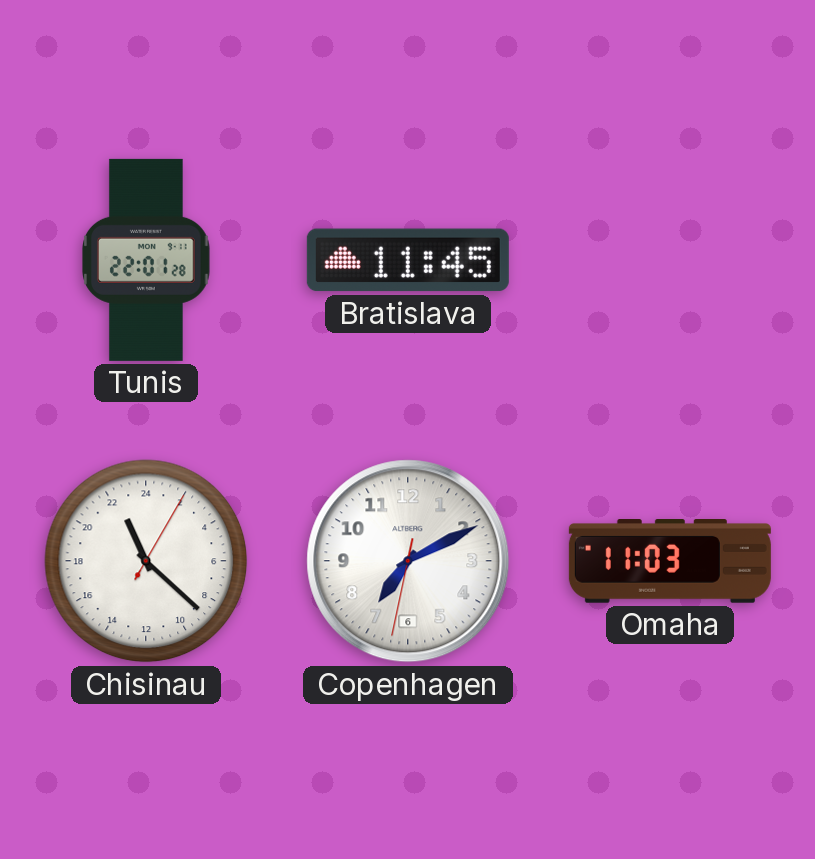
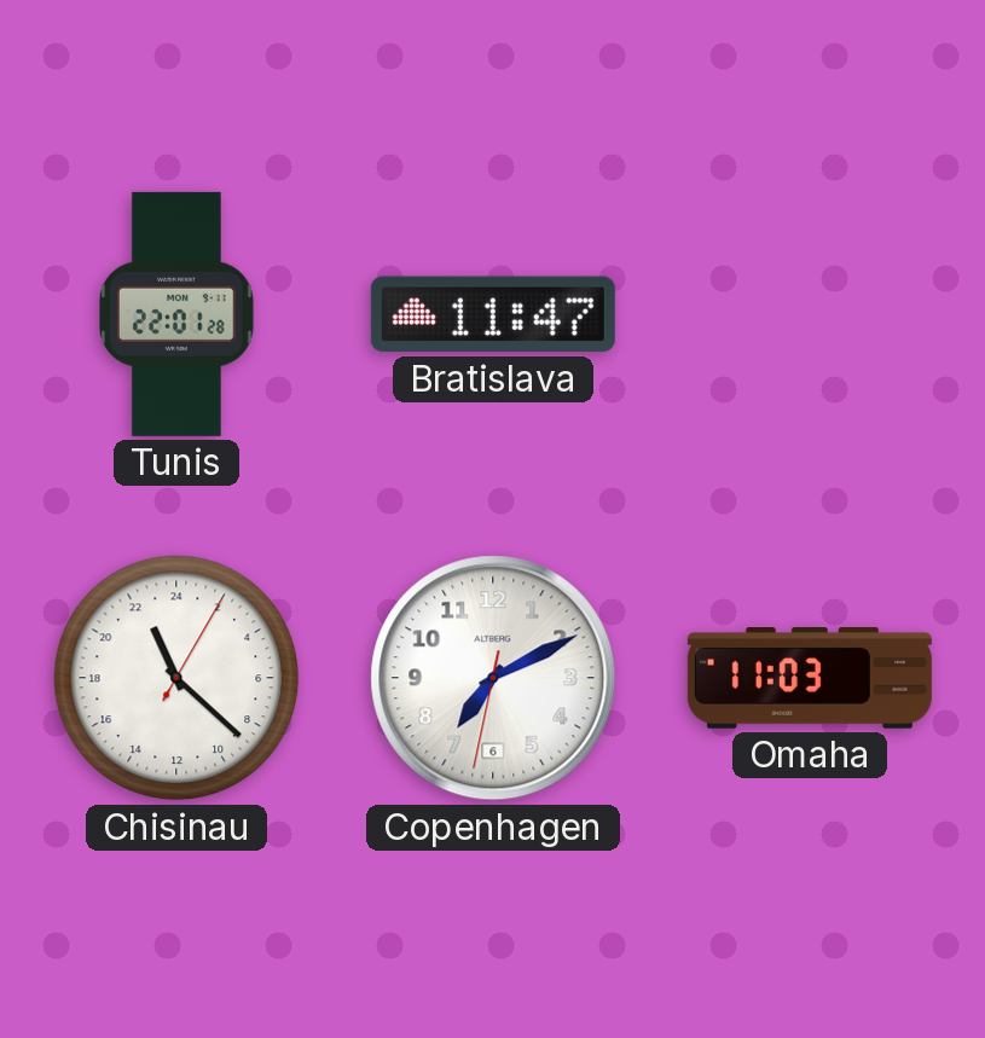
Bratislava: 11:45 -> 11:47
